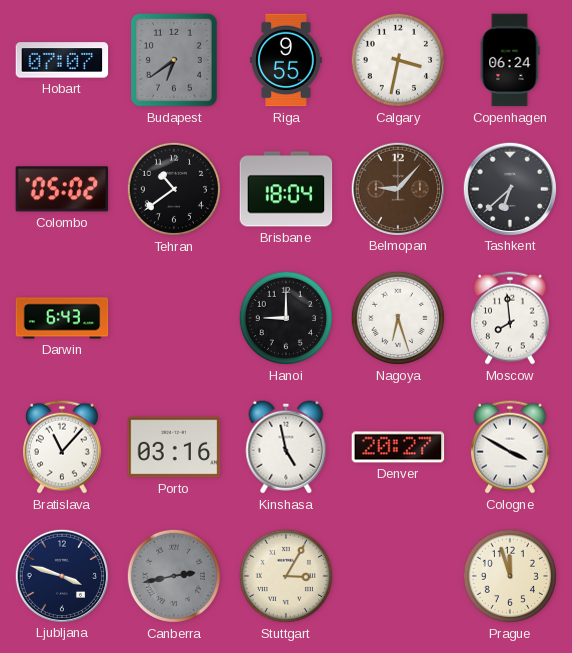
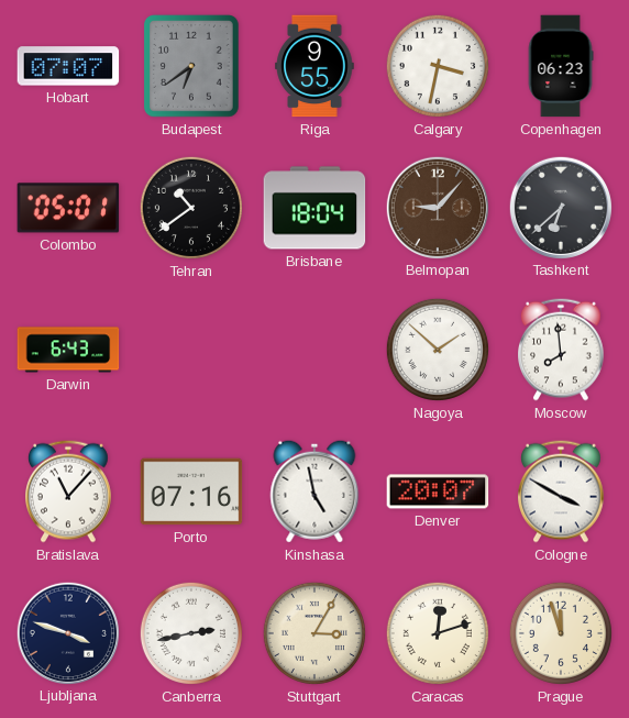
Copenhagen: 06:24 -> 06:23
Colombo: 05:02 -> 05:01
Hanoi: 9:00 -> none
Nagoya: 6:27 -> 1:52
Porto: 03:16 -> 07:16
Denver: 20:27 -> 20:07
Canberra dial: grey -> white
Caracas: none -> 12:12
